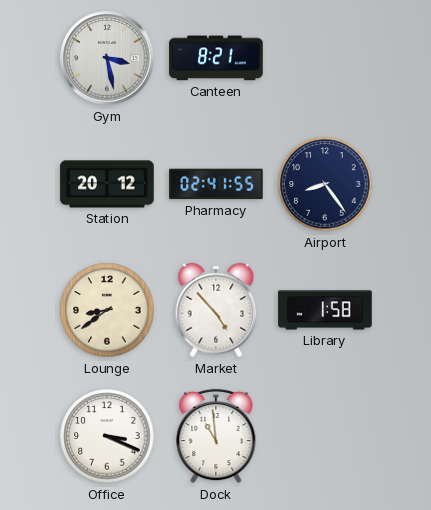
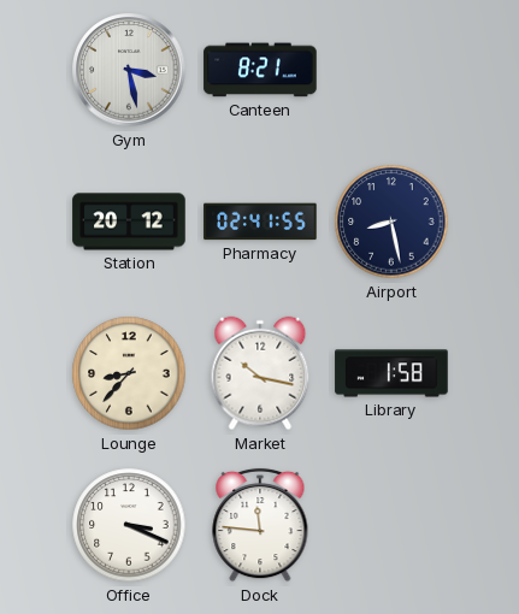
Airport: 8:24 -> 8:28
Lounge: 8:39 -> 8:37
Market: 4:53 -> 10:17
Dock: 10:59 -> 11:46
